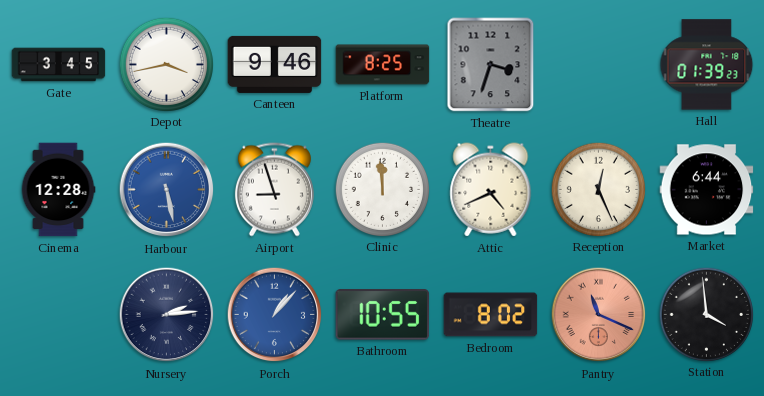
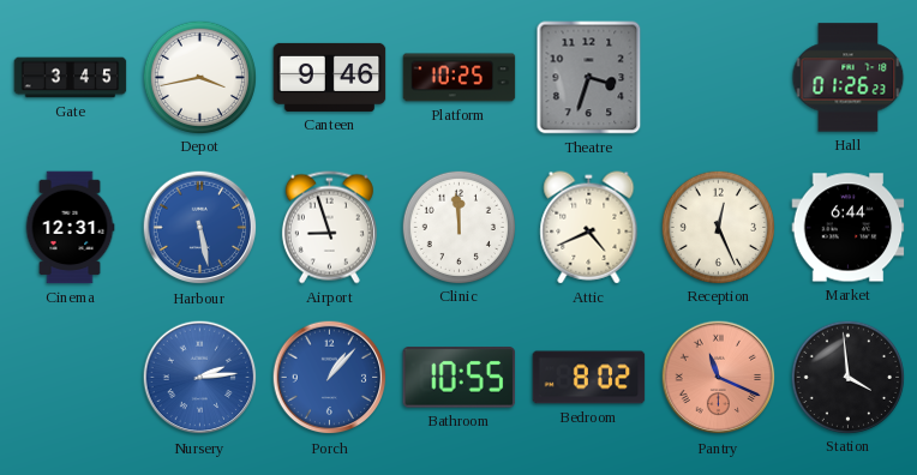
Platform: 8:25 -> 10:25
Hall: 01:39 -> 01:26
Cinema: 12:28 -> 12:31
Nursery dial: navy -> blue
